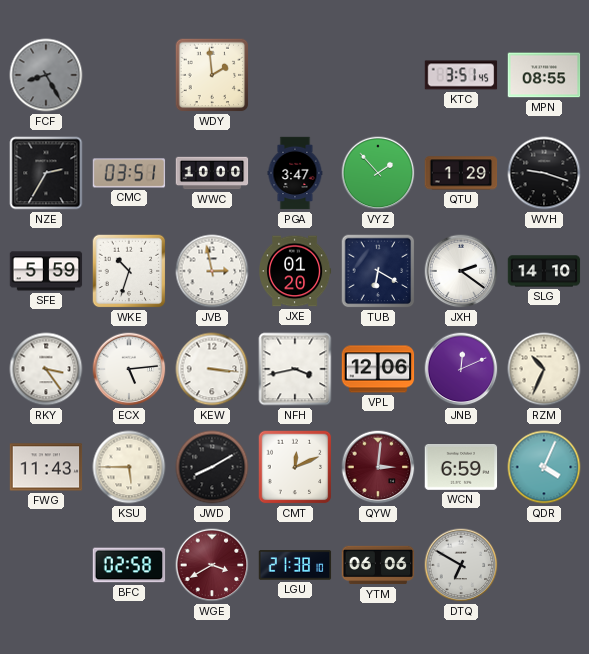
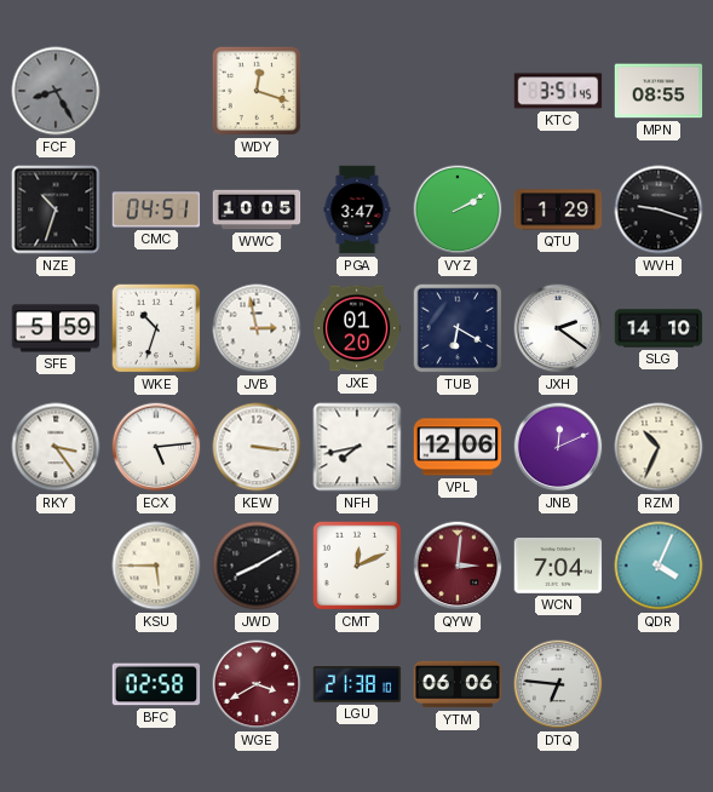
WDY: 1:59 -> 12:18
NZE: 2:35 -> 10:33
CMC: 03:51 -> 04:51
WWC: 10:00 -> 10:05
VYZ: 1:53 -> 2:10
NFH: 3:43 -> 7:43
FWG: 11:43 -> none
WCN: 6:59 -> 7:04
DTQ: 6:50 -> 6:46
